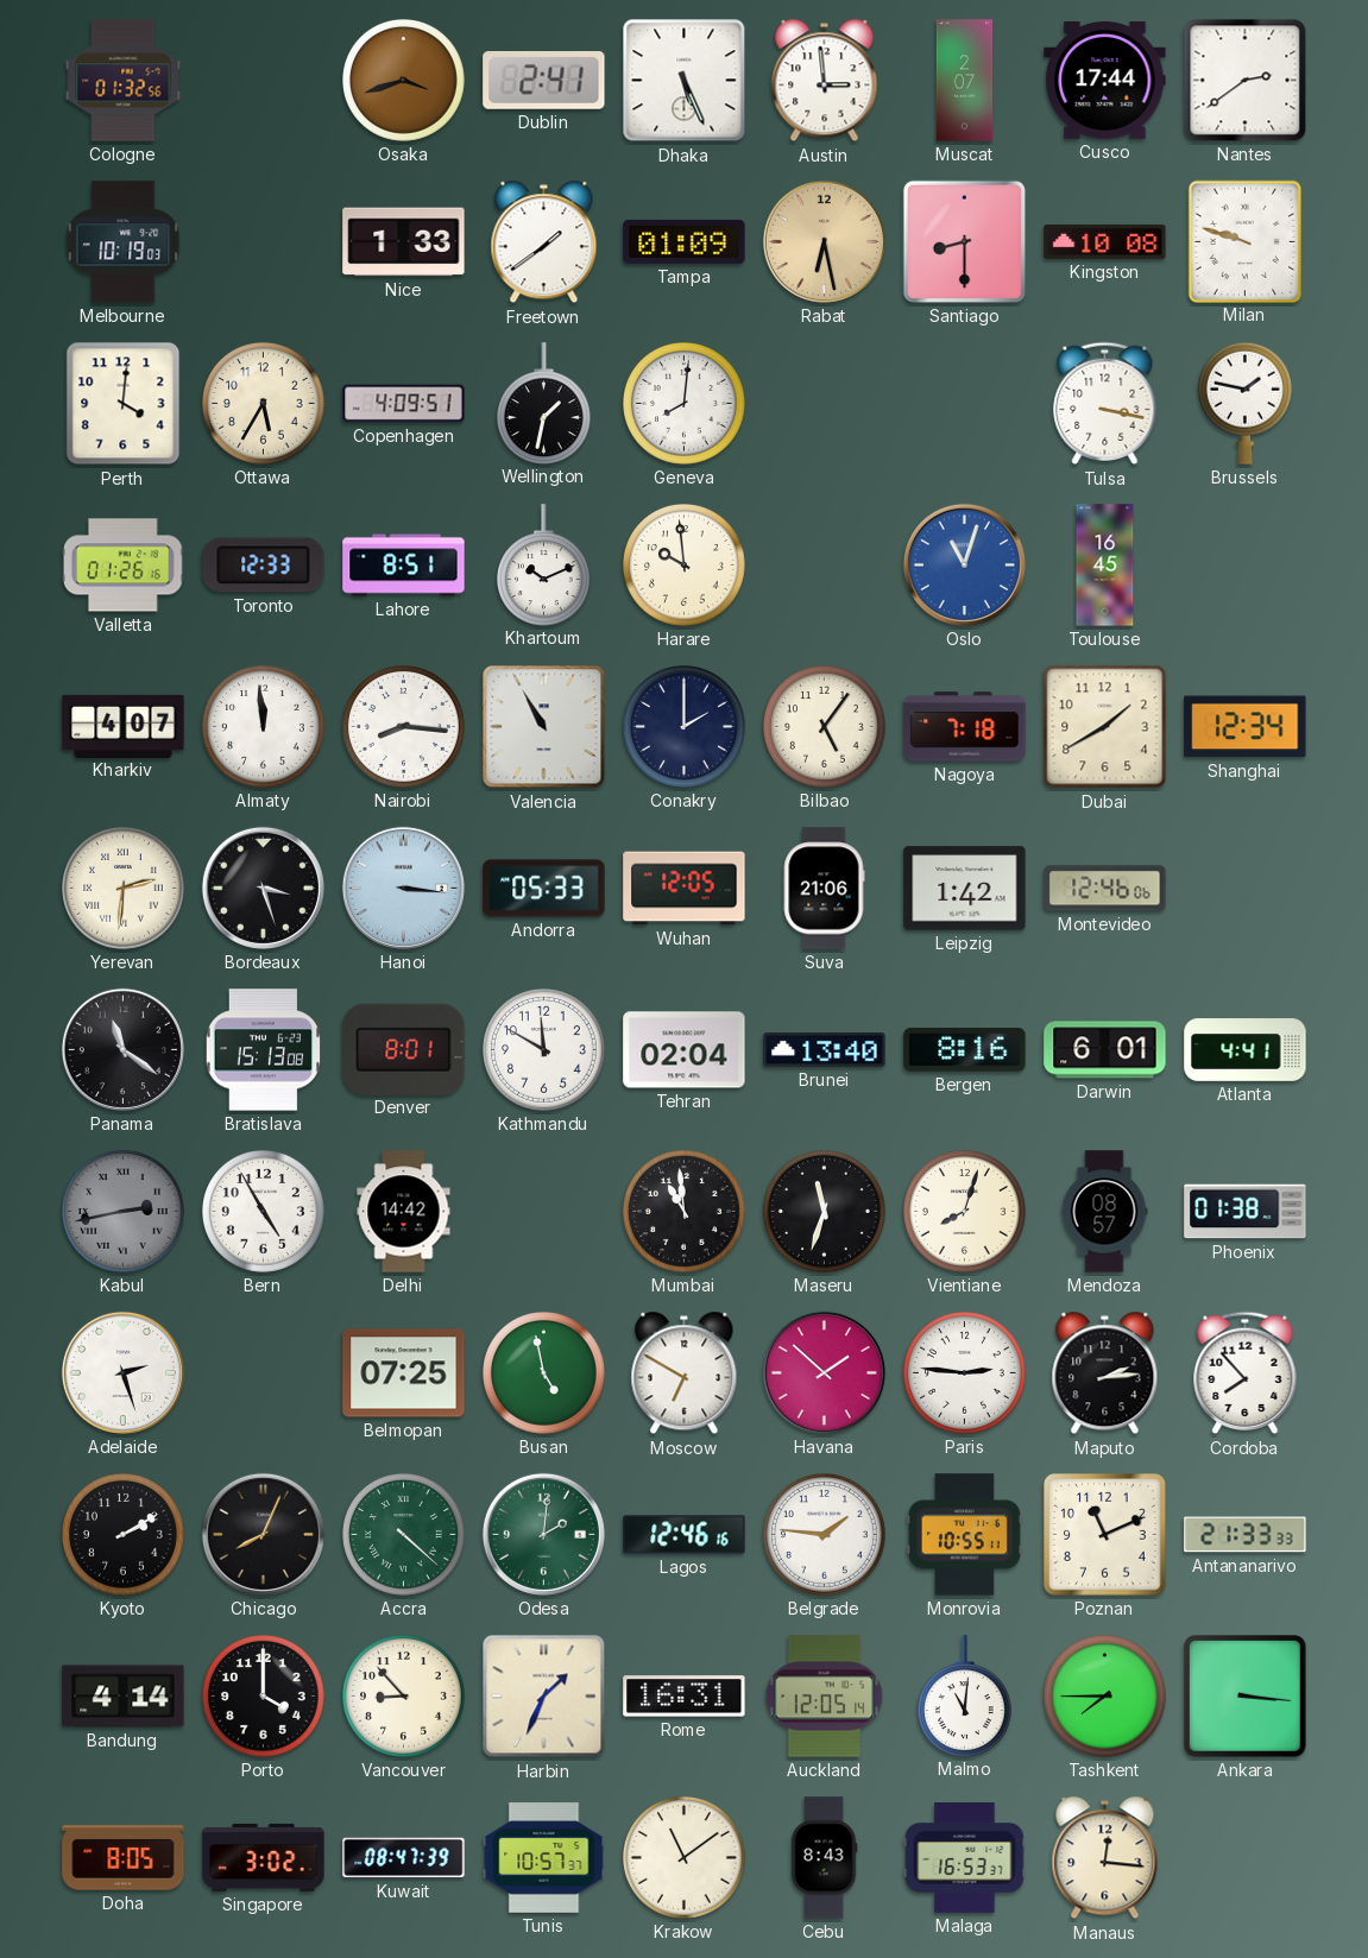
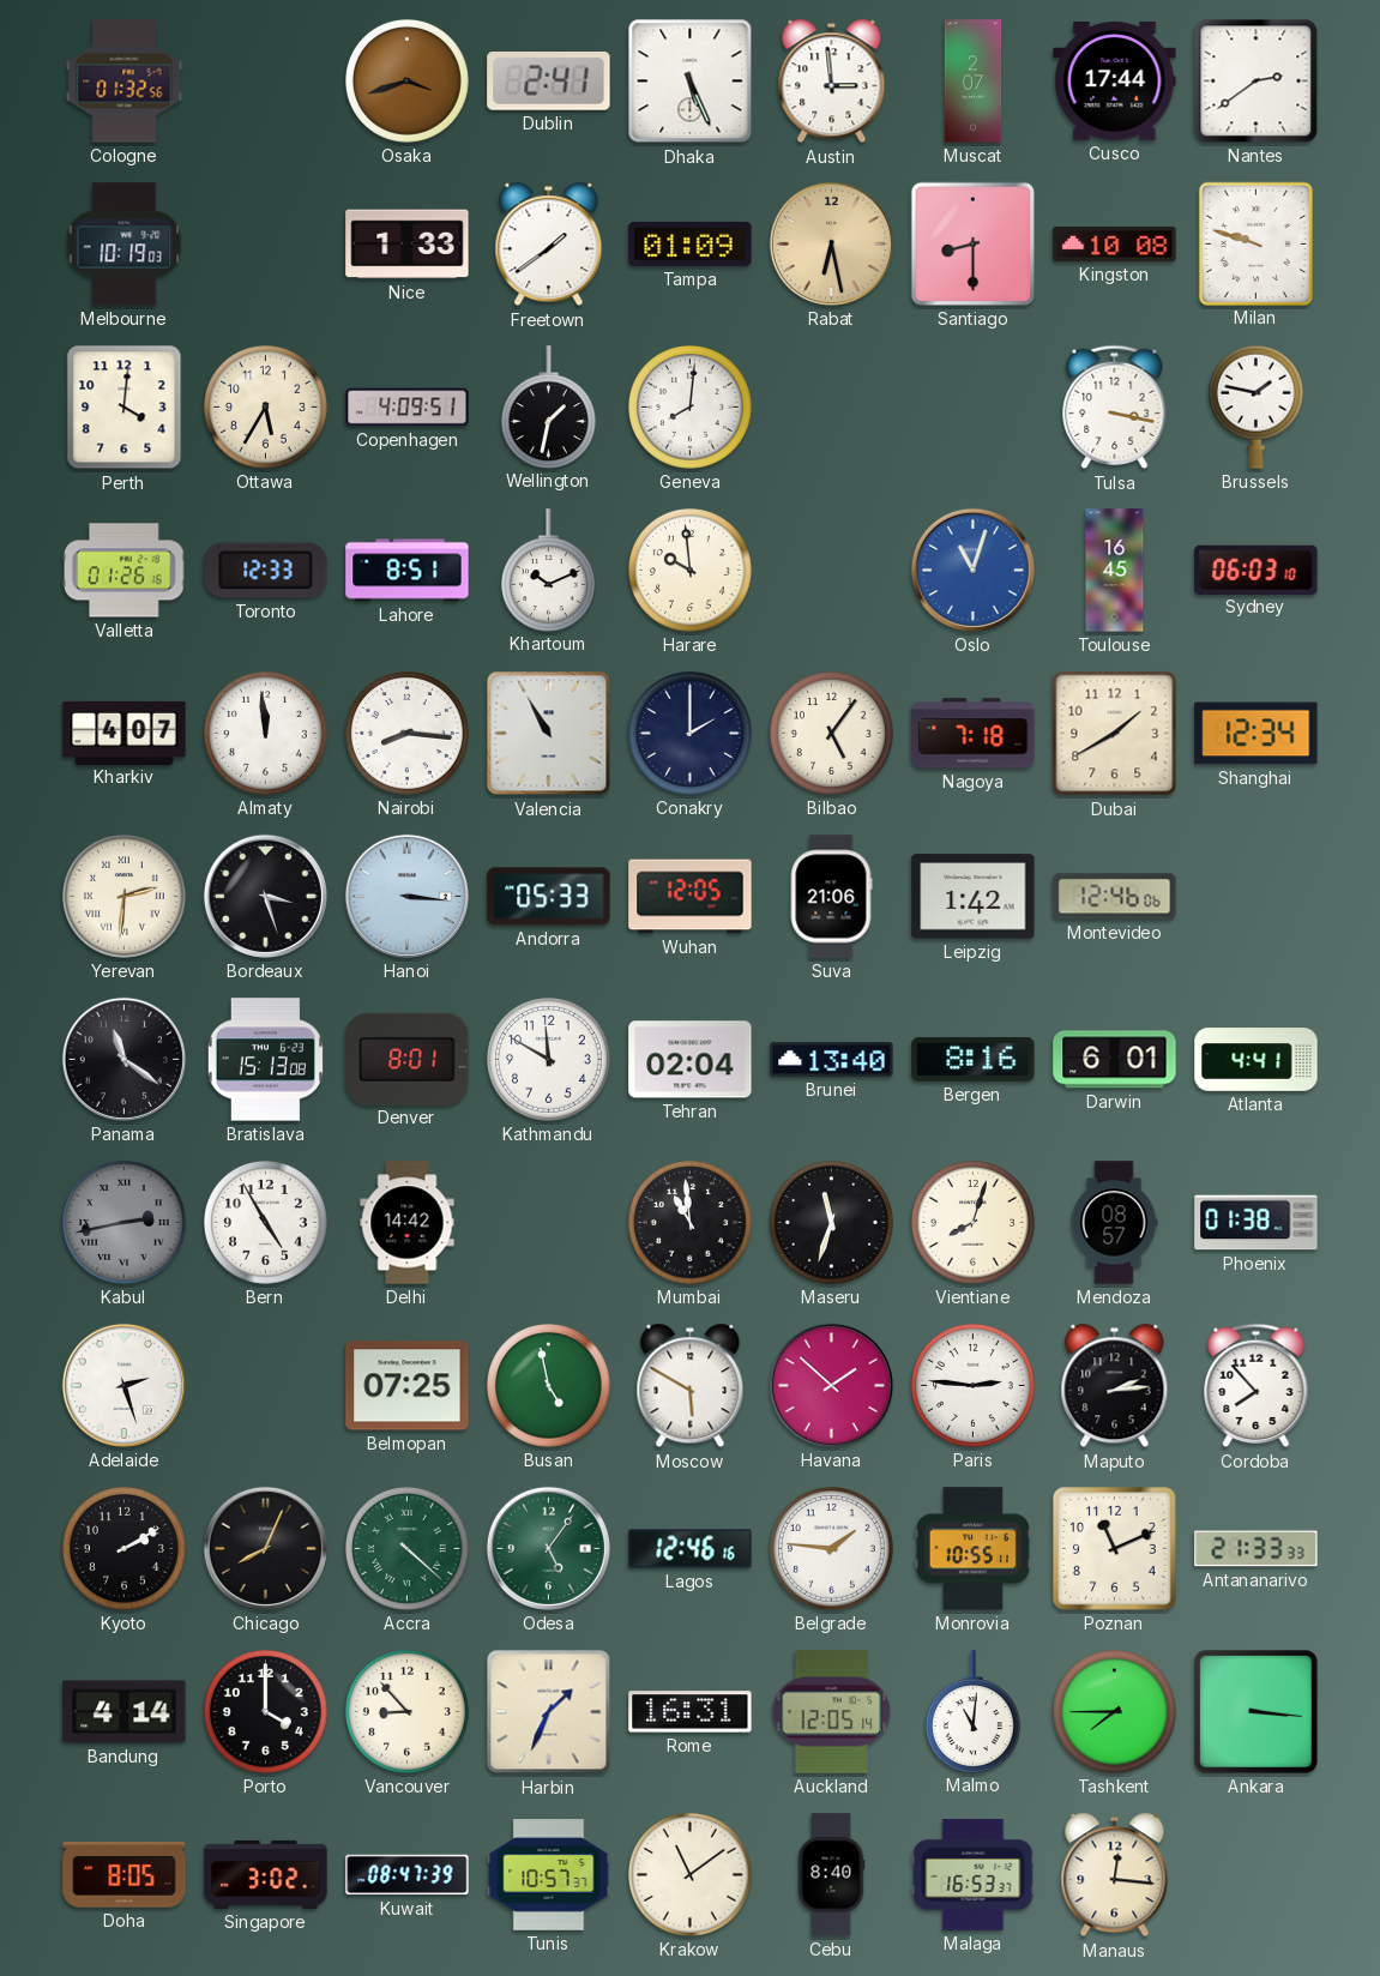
Sydney: none -> 06:03
Moscow: 6:50 -> 5:50
Odesa: 2:01 -> 5:06
Cebu: 8:43 -> 8:40
